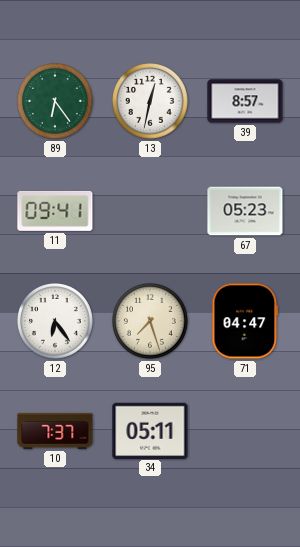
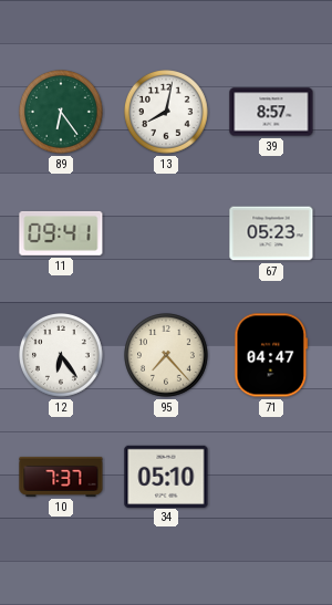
13: 12:32 -> 8:02
95: 7:27 -> 7:23
34: 05:11 -> 05:10
